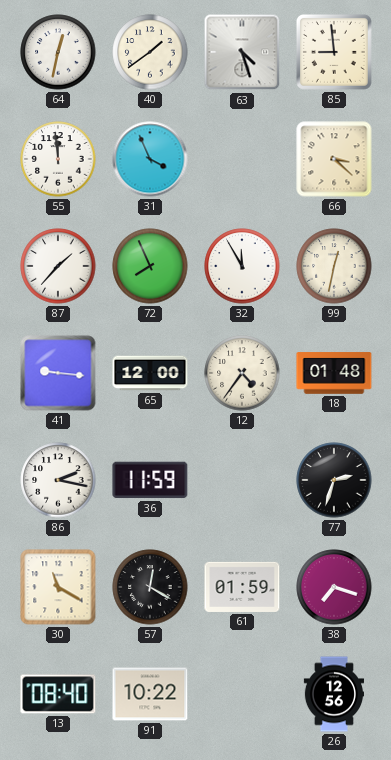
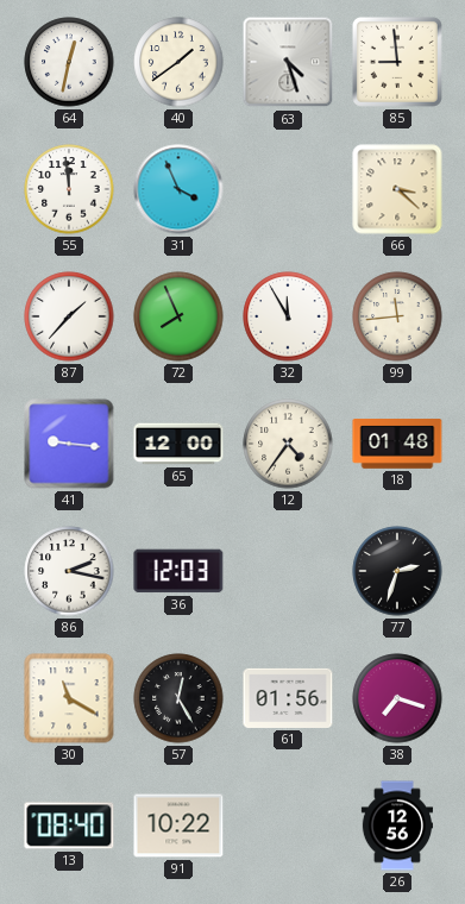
99: 12:32 -> 11:44
36: 11:59 -> 12:03
57: 12:20 -> 12:25
61: 01:59 -> 01:56
